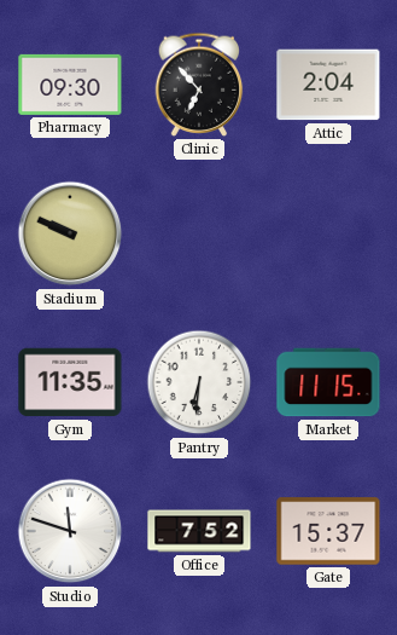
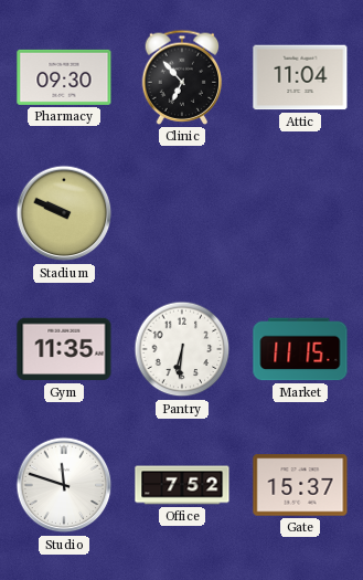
Attic: 2:04 -> 11:04
